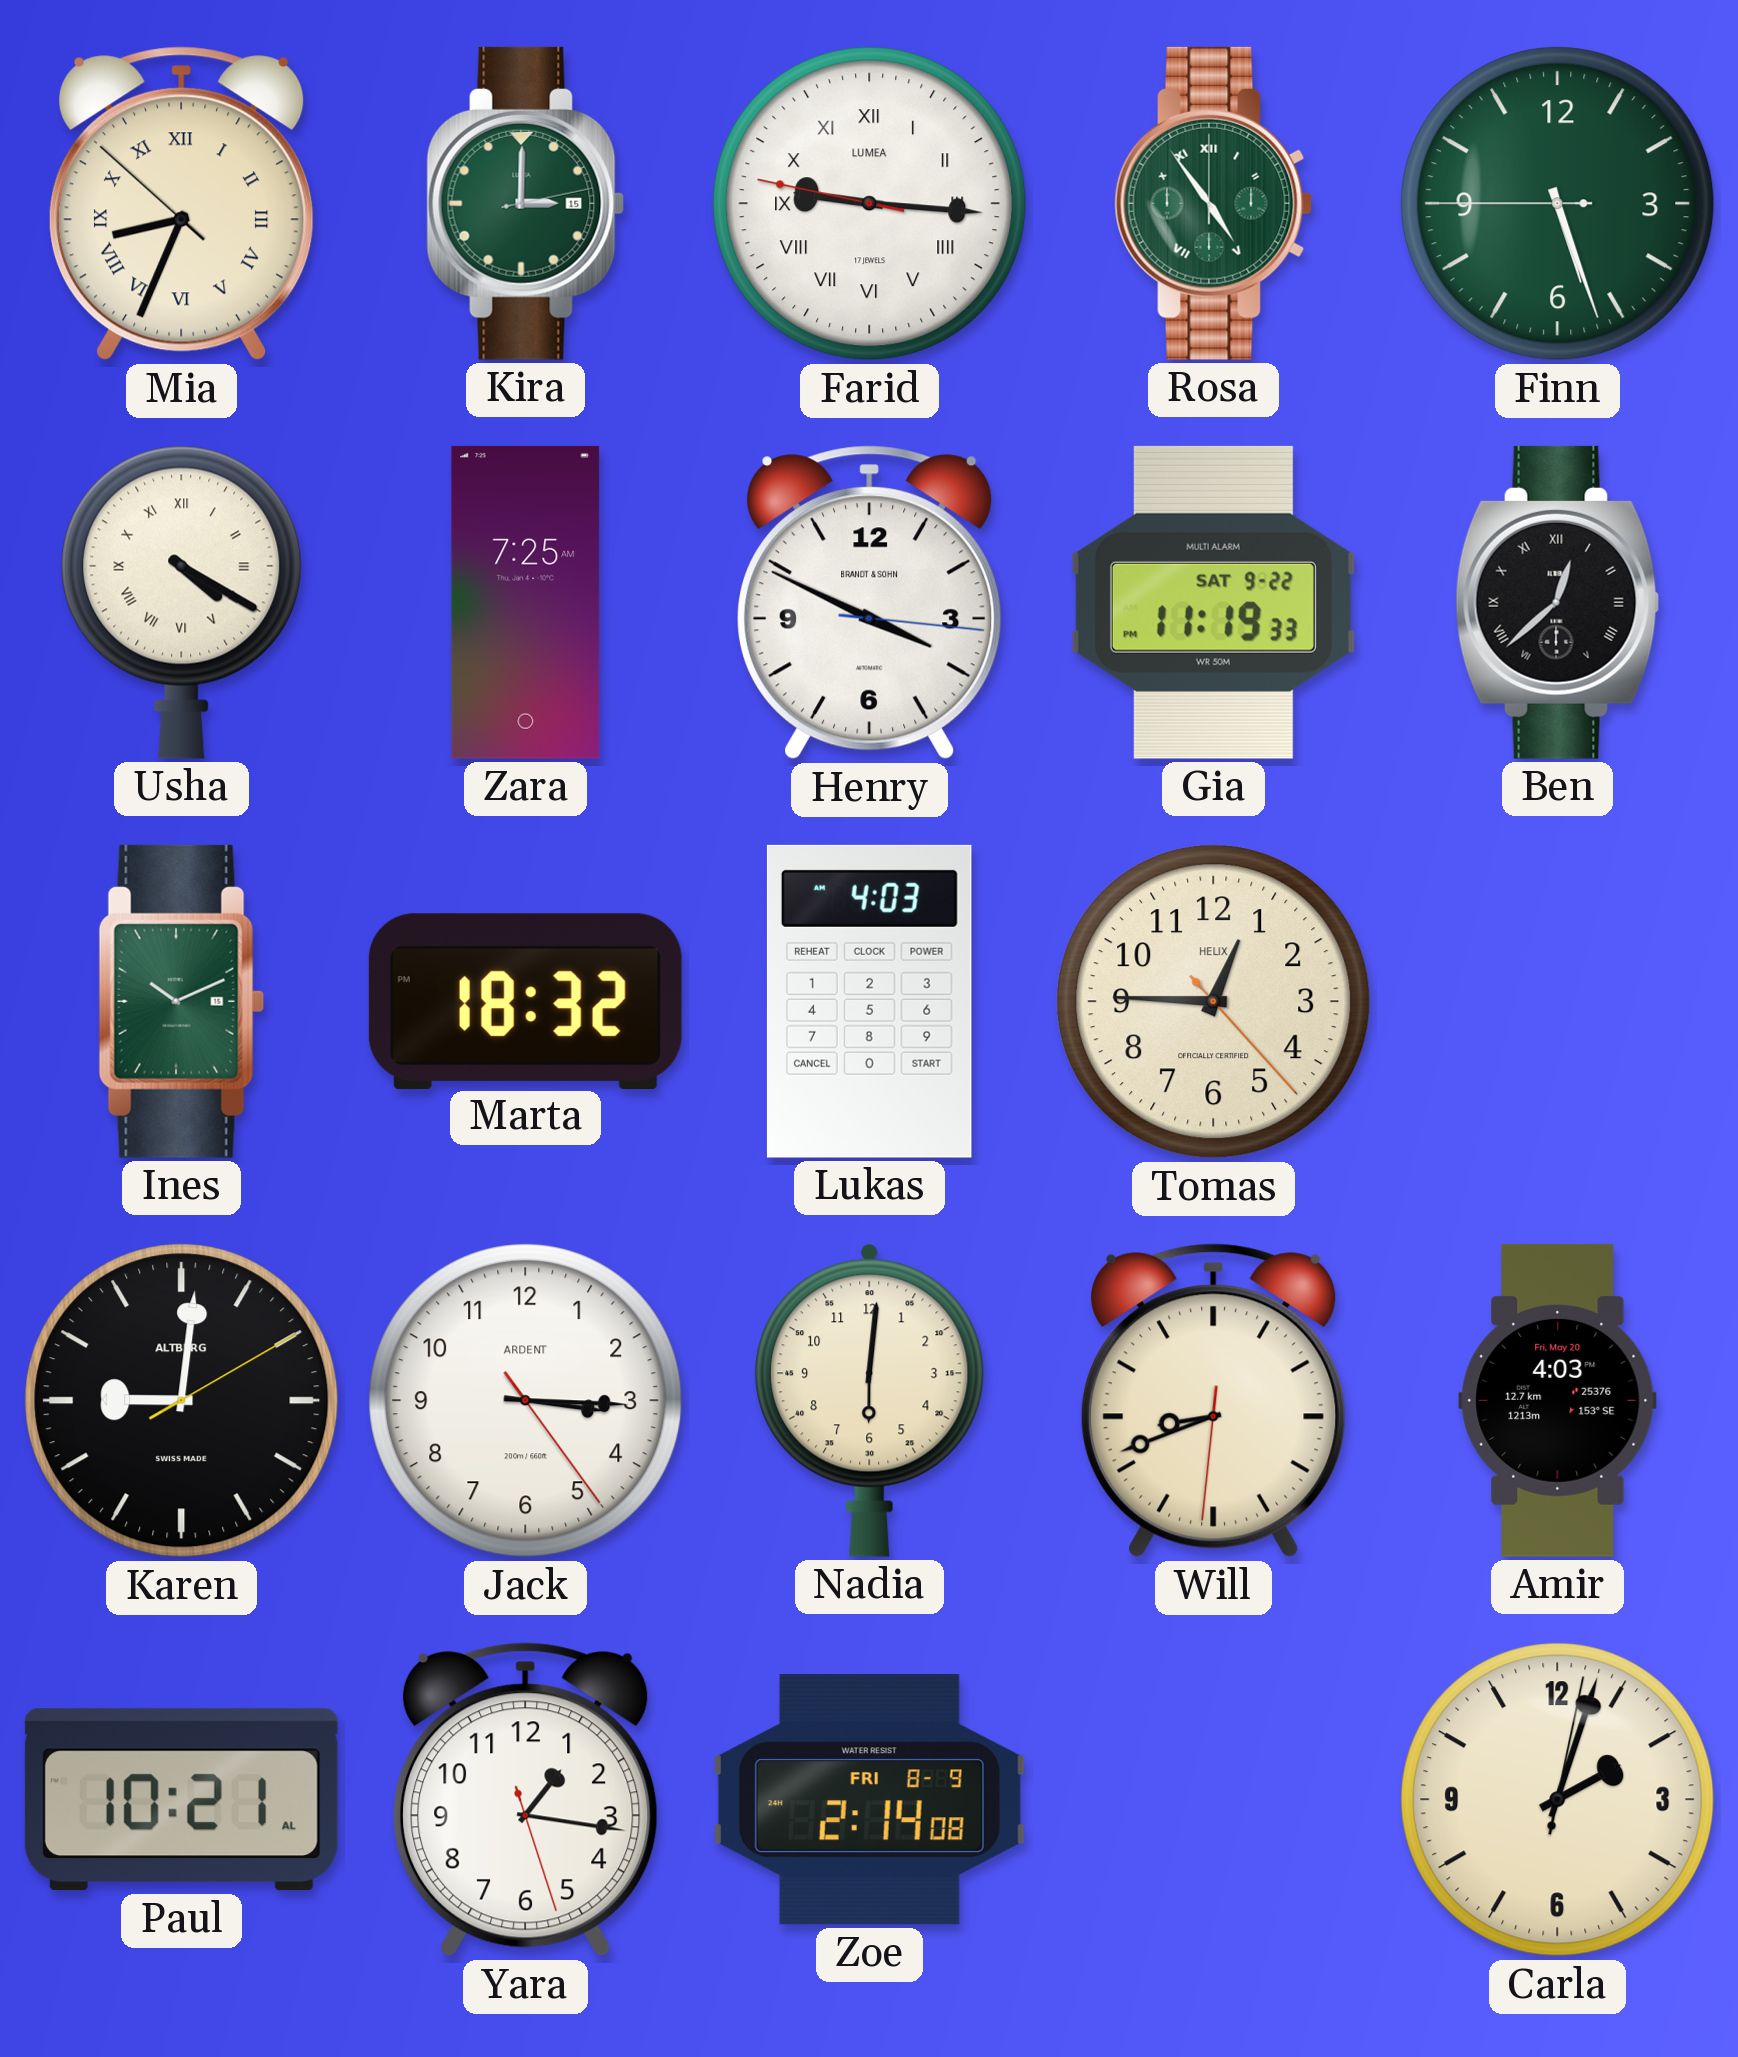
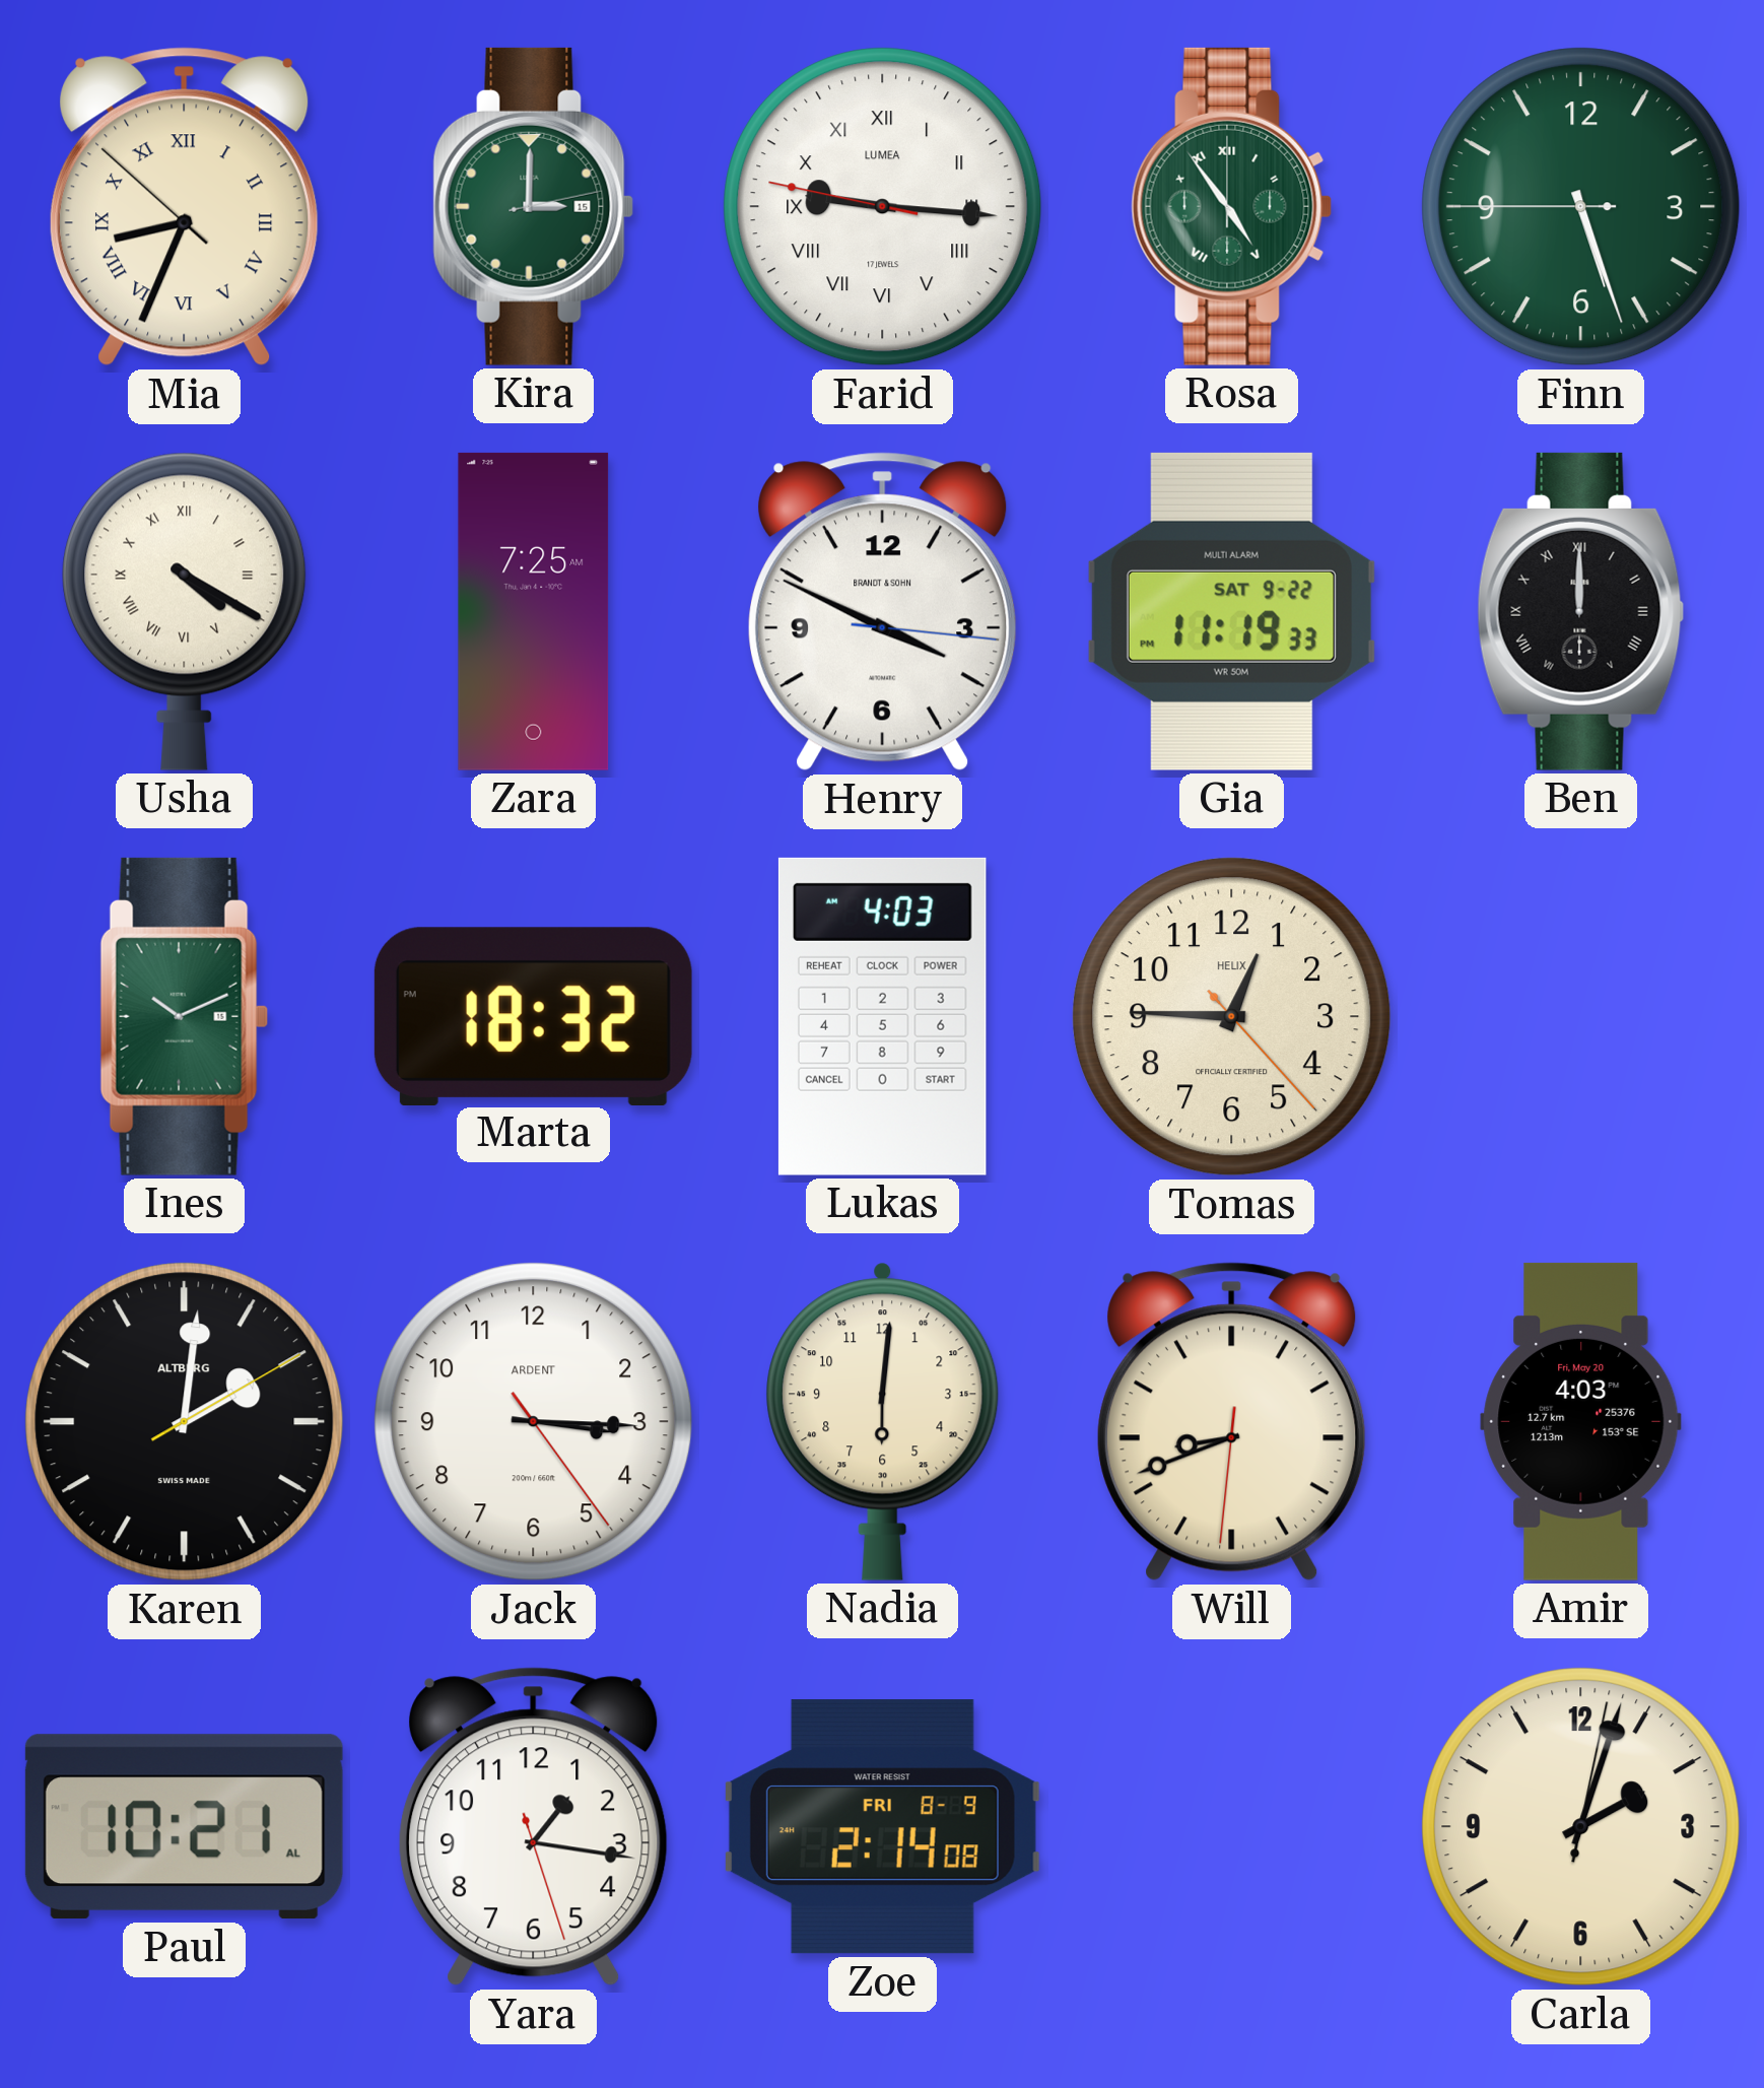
Ben: 12:38 -> 12:00
Karen: 9:01 -> 2:01
